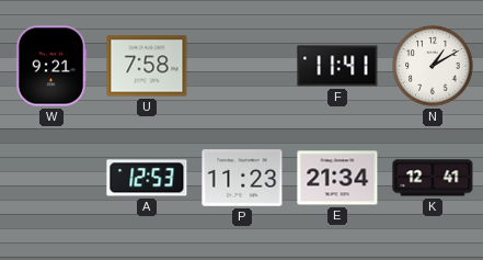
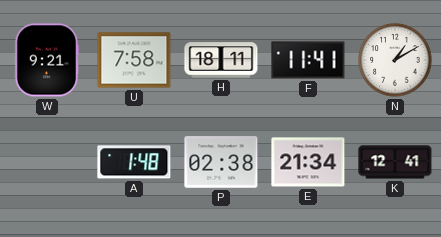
H: none -> 18:11
A: 12:53 -> 1:48
P: 11:23 -> 02:38
